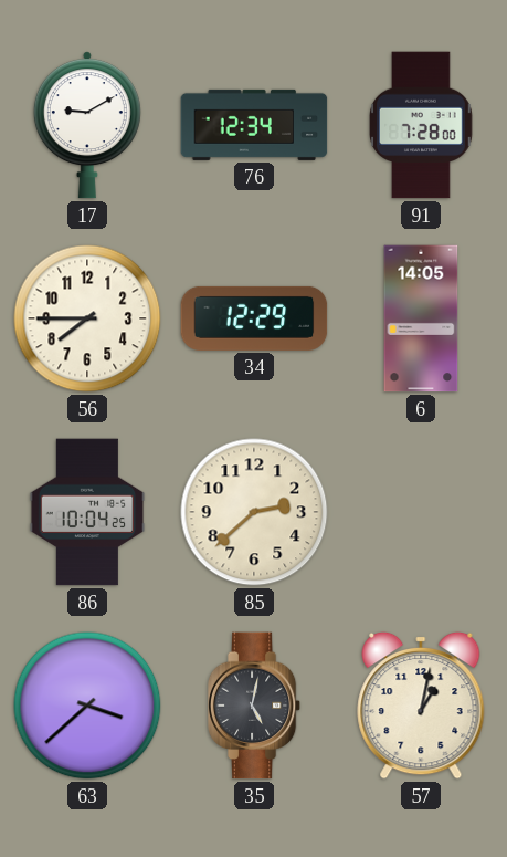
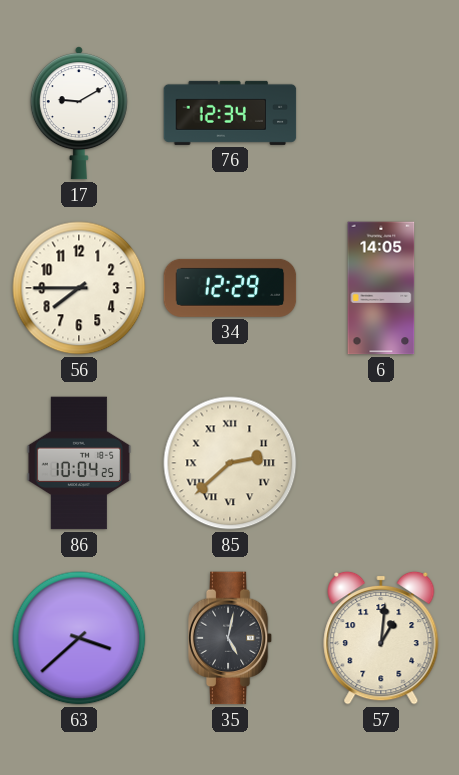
91: 7:28 -> none
85 numerals: Arabic -> Roman
57: 1:02 -> 1:01
